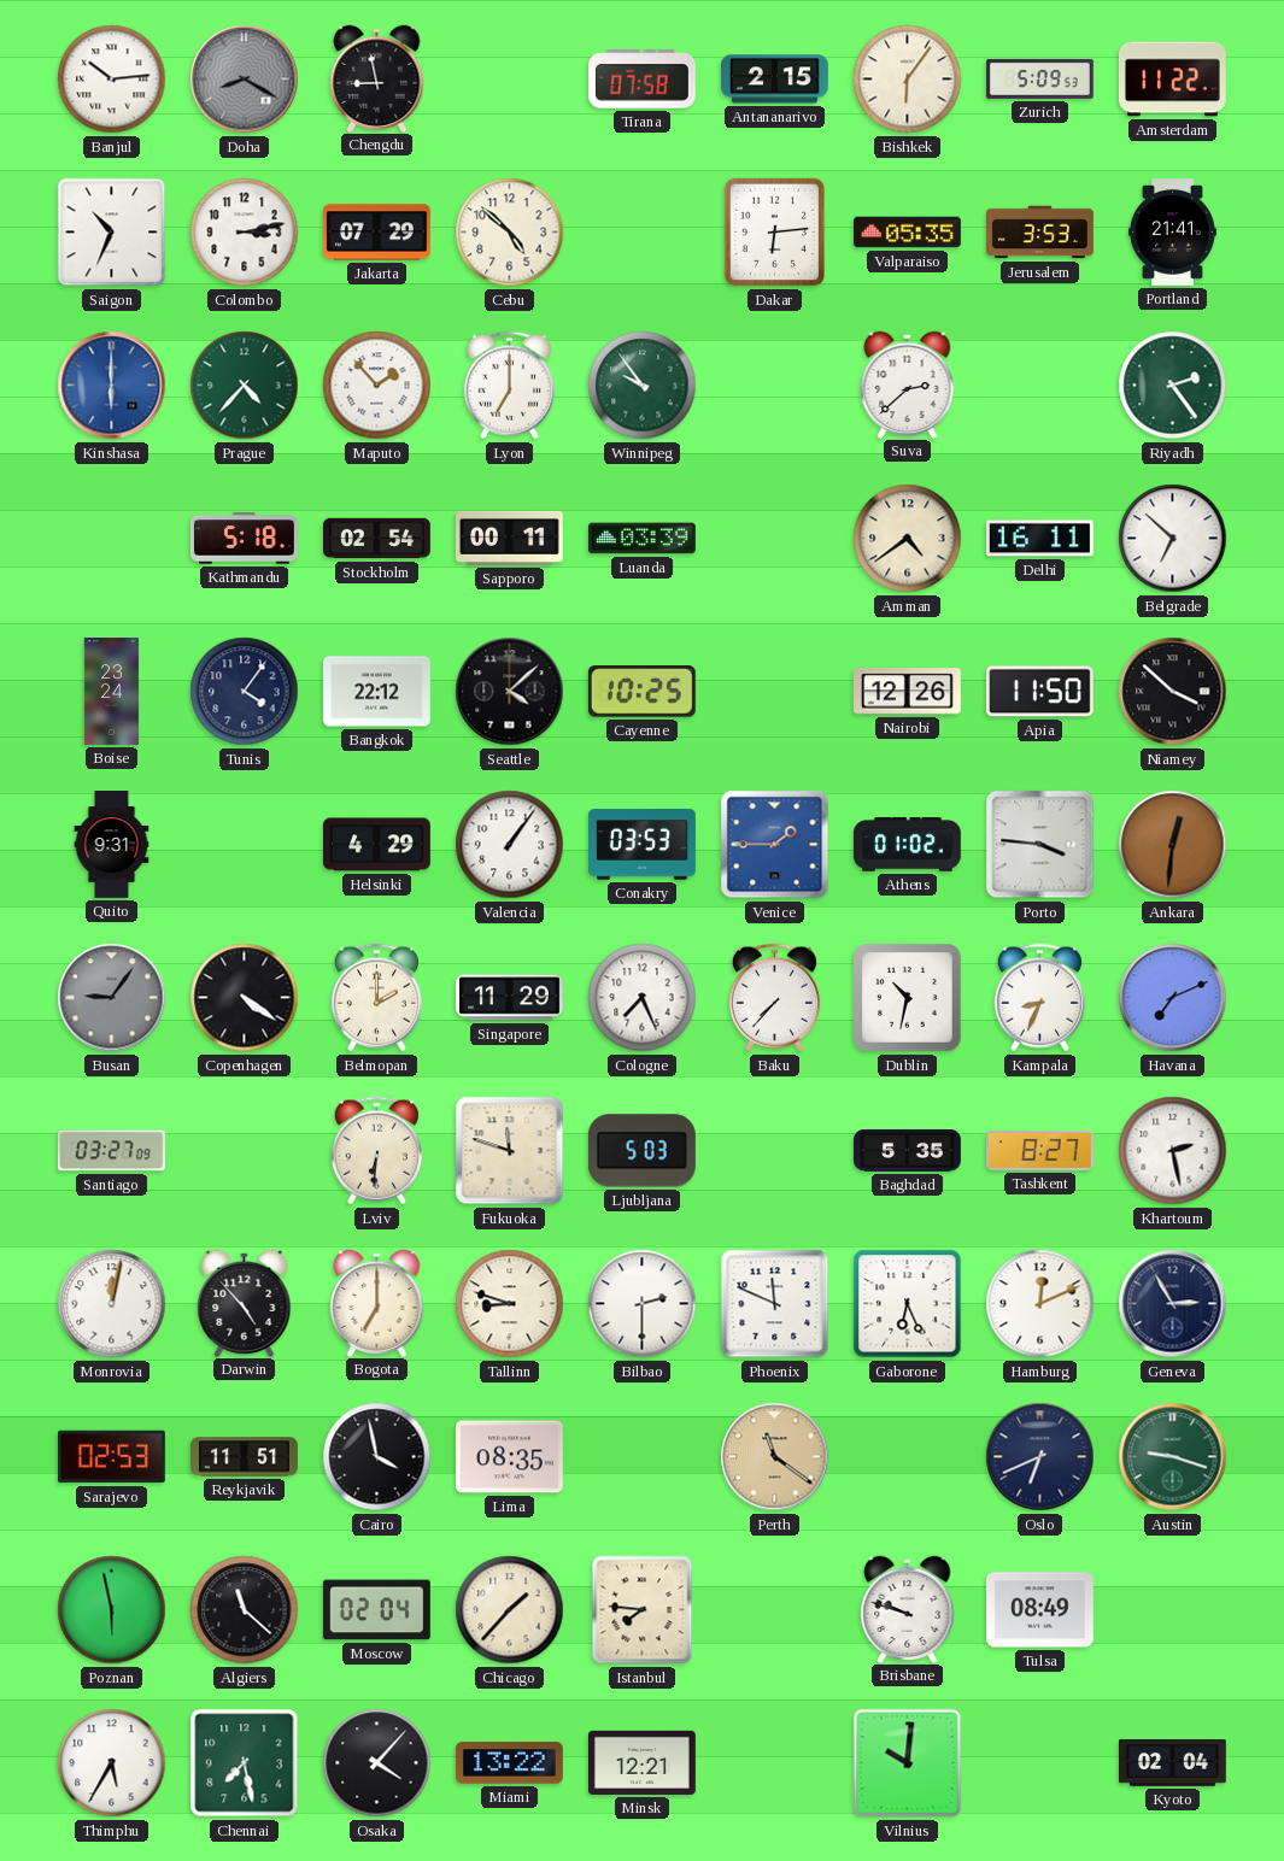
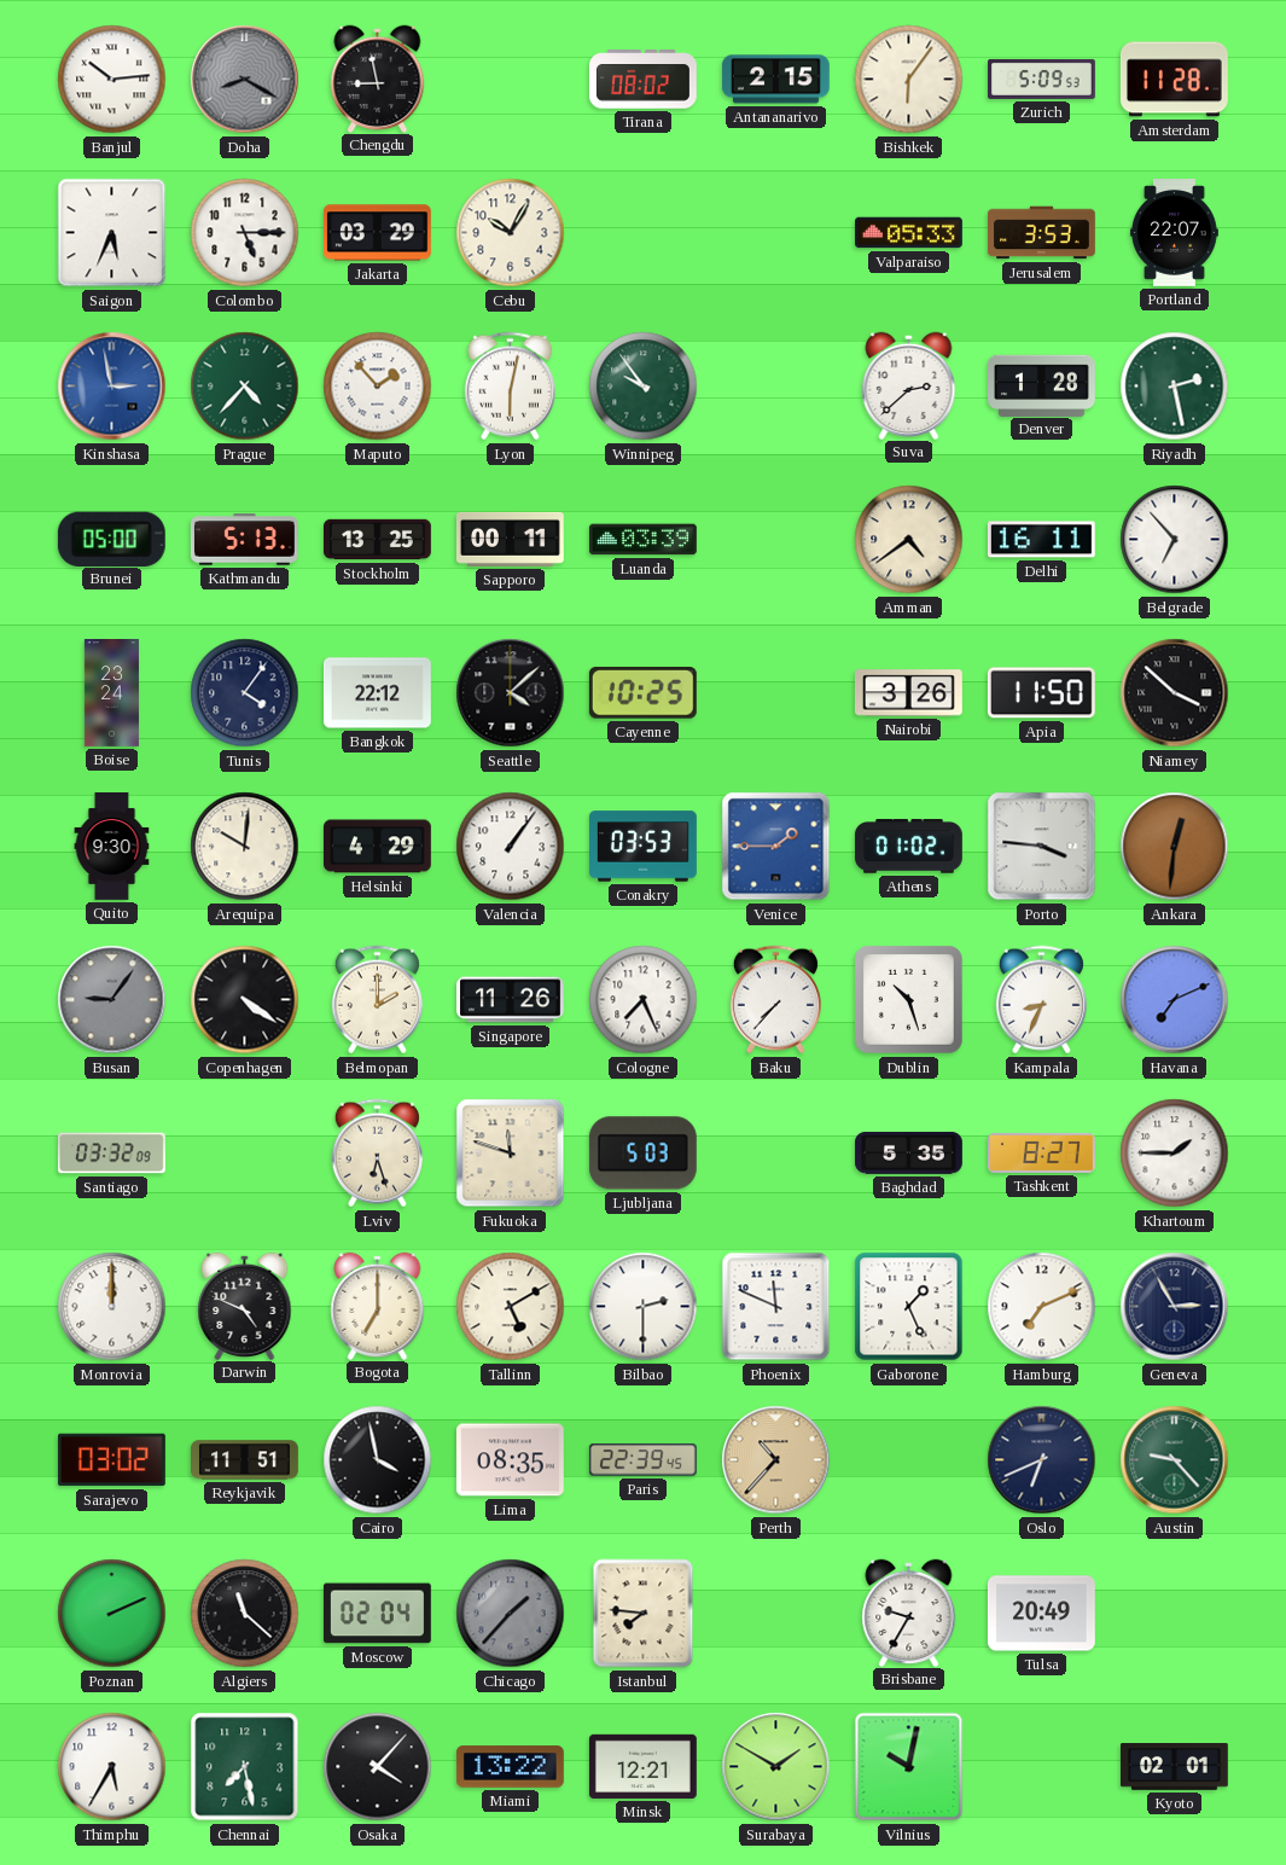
Tirana: 07:58 -> 08:02
Amsterdam: 11:22 -> 11:28
Saigon: 10:34 -> 5:34
Colombo: 3:13 -> 5:15
Jakarta: 07:29 -> 03:29
Cebu: 4:52 -> 10:05
Dakar: 6:14 -> none
Valparaiso: 05:35 -> 05:33
Portland: 21:41 -> 22:07
Kinshasa: 6:00 -> 2:58
Lyon: 7:00 -> 6:02
Denver: none -> 1:28
Riyadh: 2:24 -> 2:28
Brunei: none -> 05:00
Kathmandu: 5:18 -> 5:13
Stockholm: 02:54 -> 13:25
Belgrade: 6:52 -> 6:53
Nairobi: 12:26 -> 3:26
Quito: 9:31 -> 9:30
Arequipa: none -> 10:01
Singapore: 11:29 -> 11:26
Dublin: 10:32 -> 10:27
Santiago: 03:27 -> 03:32
Lviv: 6:31 -> 6:27
Khartoum: 2:28 -> 1:45
Monrovia: 12:02 -> 12:00
Darwin: 4:53 -> 4:49
Tallinn: 8:48 -> 5:10
Gaborone: 6:26 -> 1:26
Hamburg: 12:11 -> 7:11
Sarajevo: 02:53 -> 03:02
Paris: none -> 22:39
Perth: 11:21 -> 10:37
Austin: 9:18 -> 9:23
Poznan: 5:58 -> 2:11
Chicago dial: cream -> grey
Brisbane: 9:48 -> 9:35
Tulsa: 08:49 -> 20:49
Surabaya: none -> 1:50
Vilnius: 10:01 -> 10:02
Kyoto: 02:04 -> 02:01
